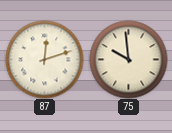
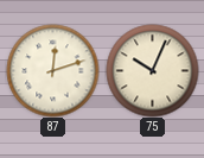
75: 9:59 -> 10:04
